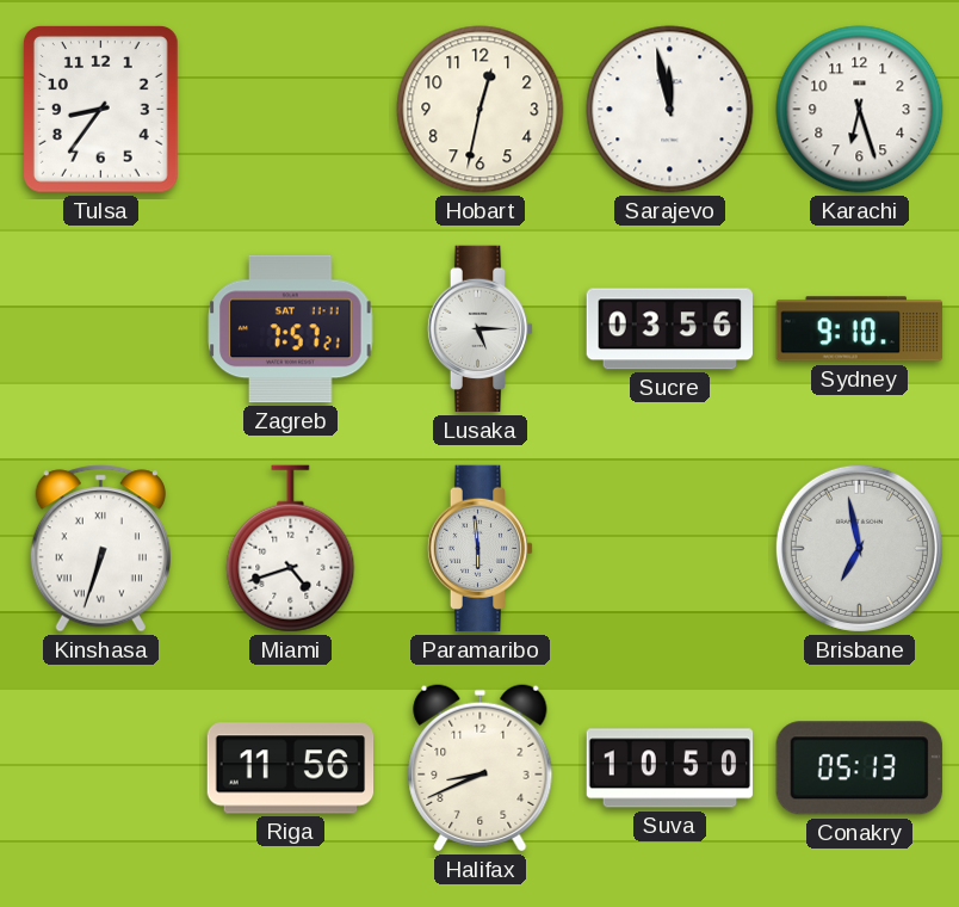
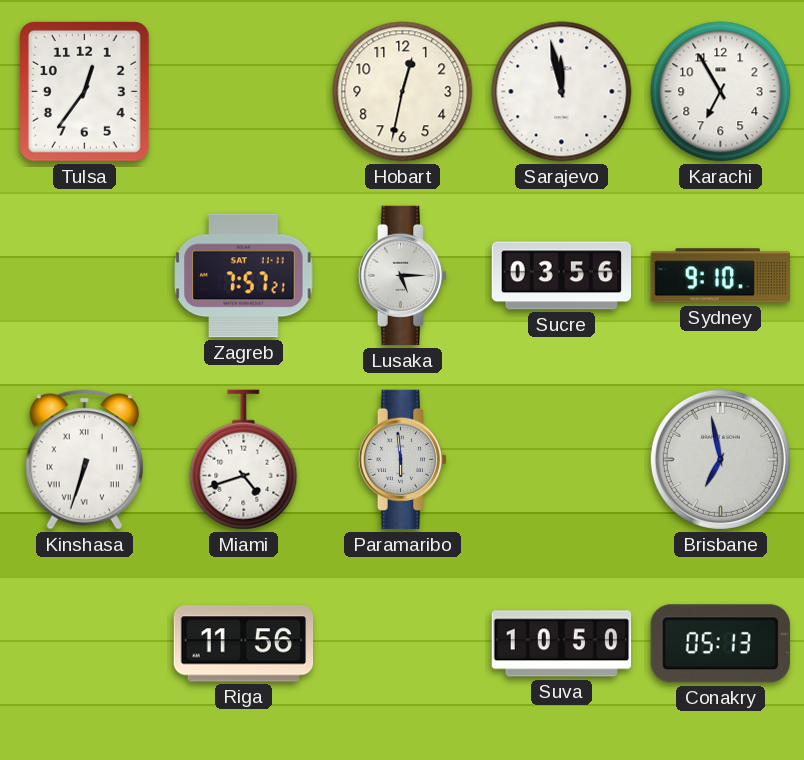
Tulsa: 8:36 -> 12:36
Karachi: 6:27 -> 6:55
Halifax: 8:41 -> none
